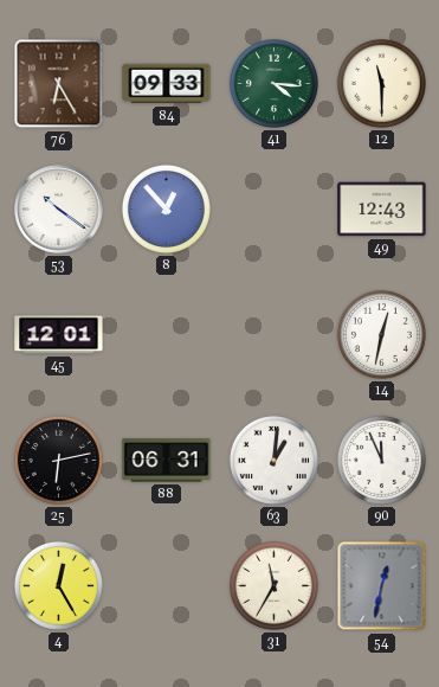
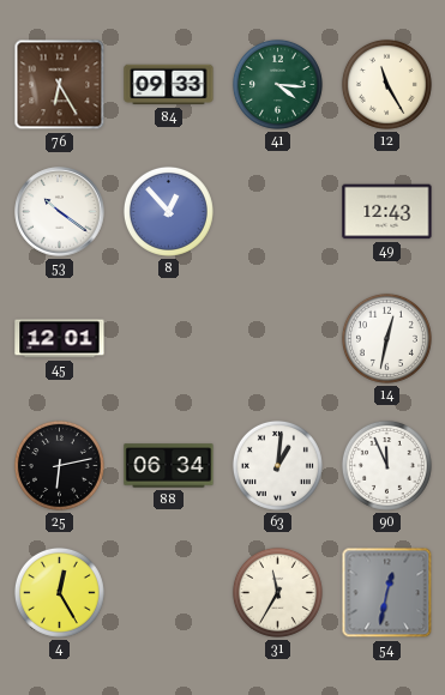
12: 11:30 -> 11:25
88: 06:31 -> 06:34
